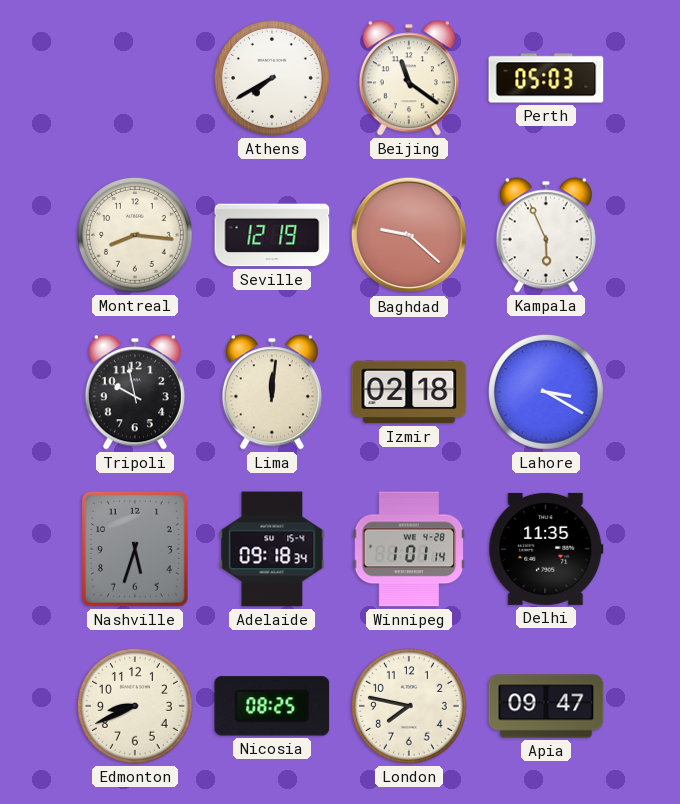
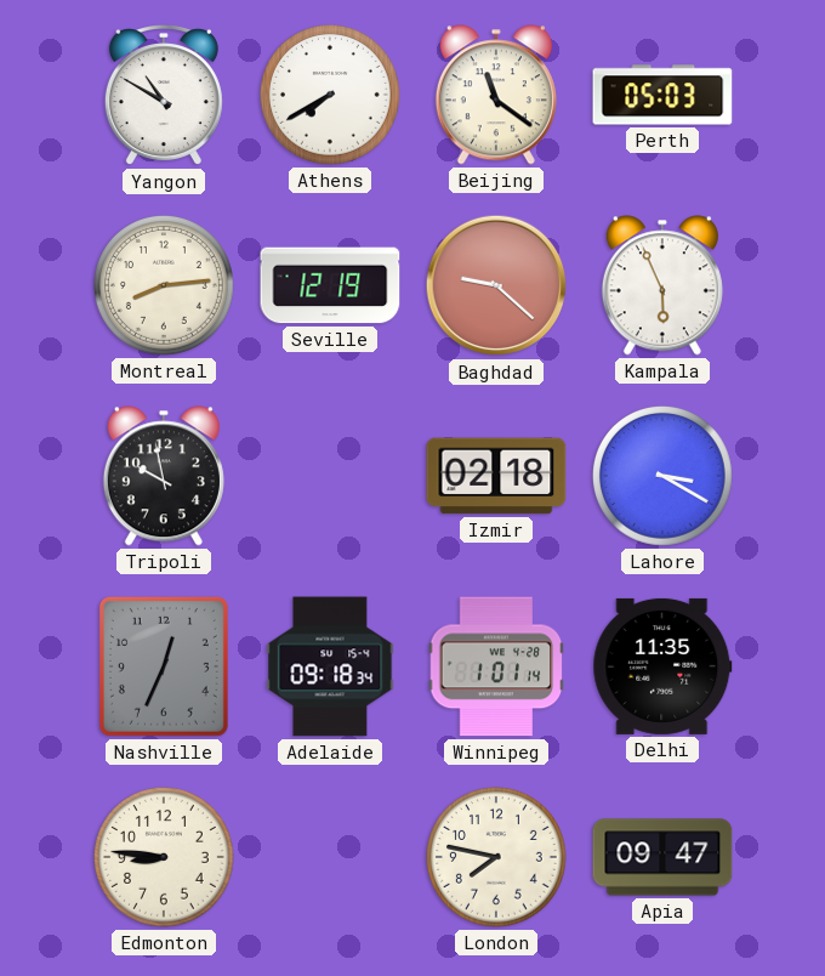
Yangon: none -> 10:50
Montreal: 8:16 -> 8:14
Lima: 12:01 -> none
Nashville: 5:33 -> 12:34
Edmonton: 8:41 -> 8:46
Nicosia: 08:25 -> none
